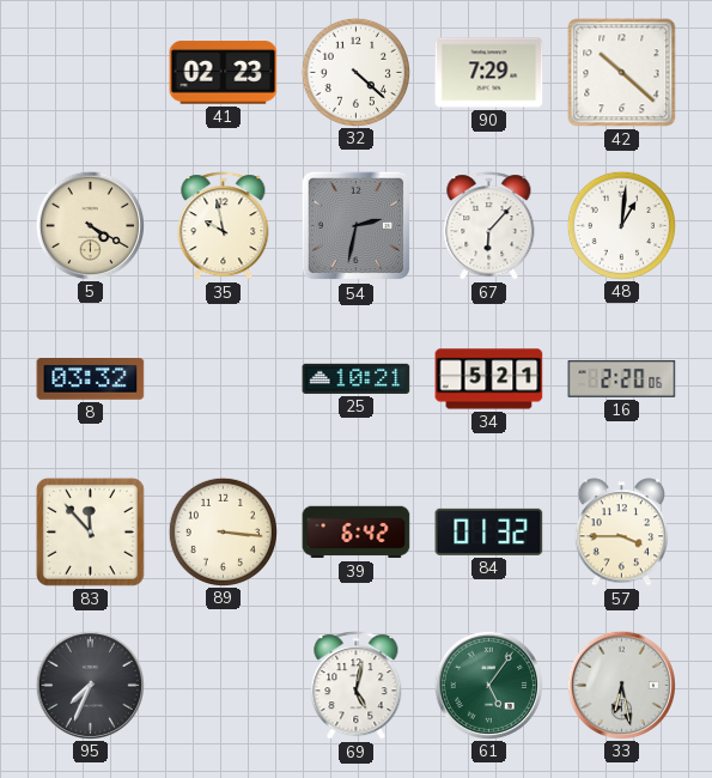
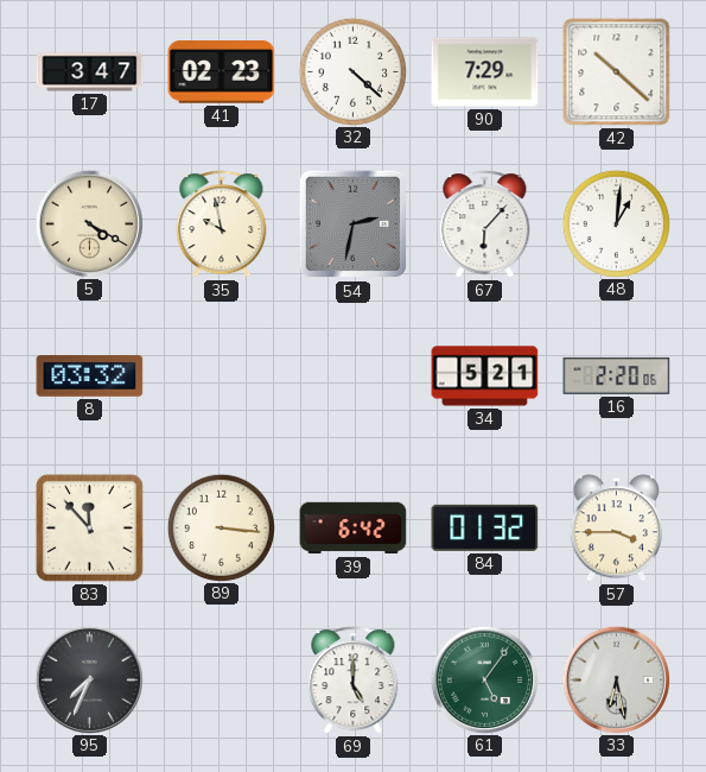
17: none -> 3:47
25: 10:21 -> none
69: 5:02 -> 5:00
